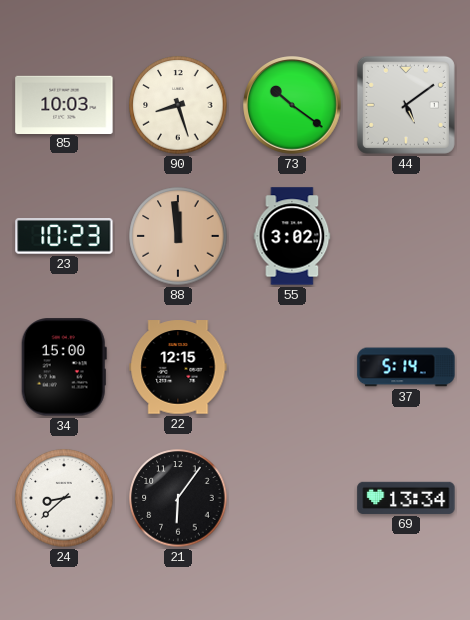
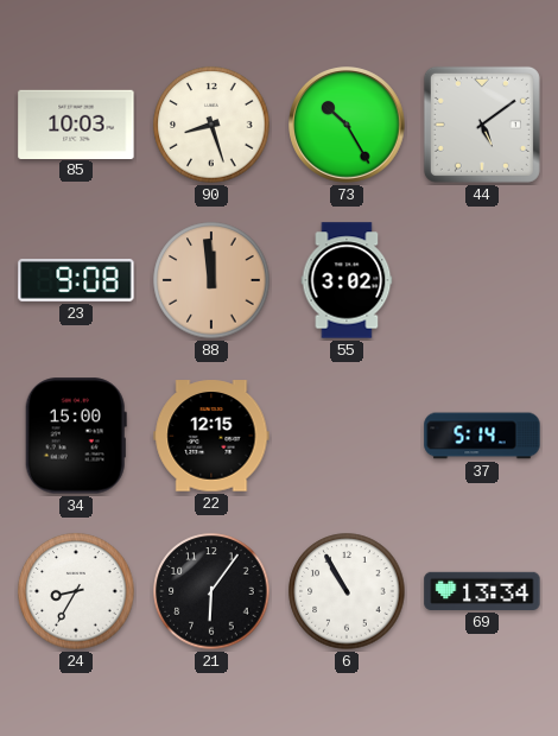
73: 10:21 -> 10:25
23: 10:23 -> 9:08
24: 8:38 -> 8:35
6: none -> 10:55
